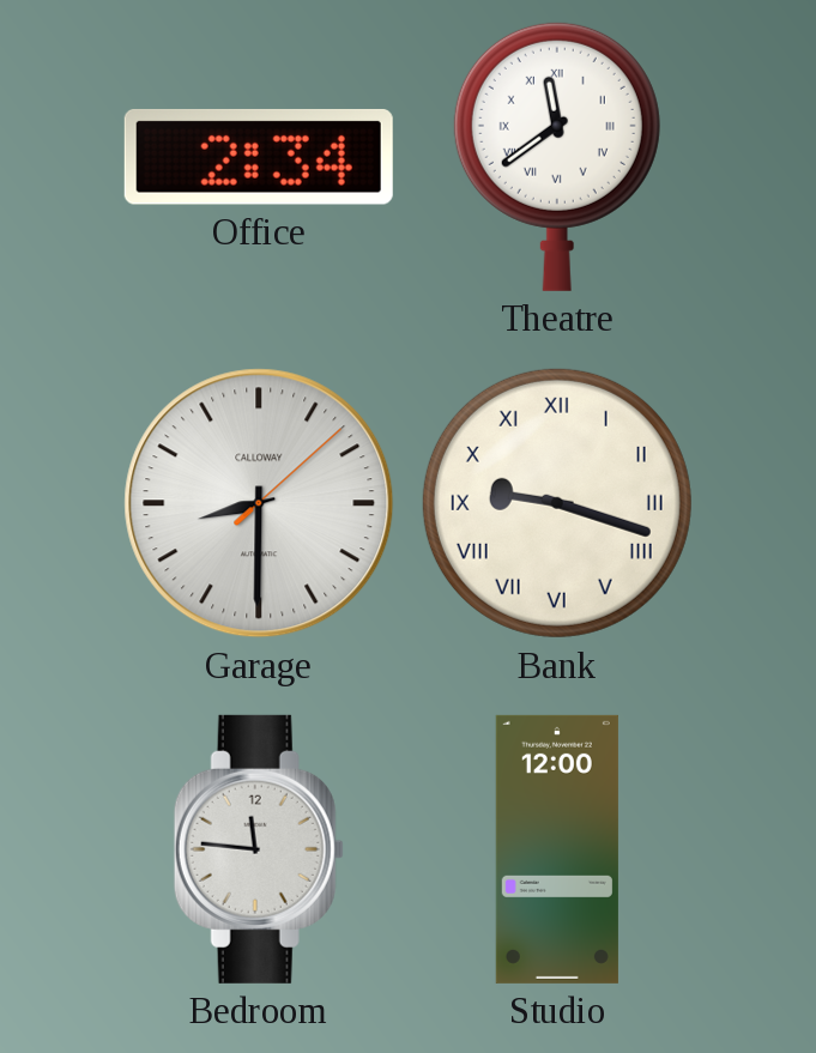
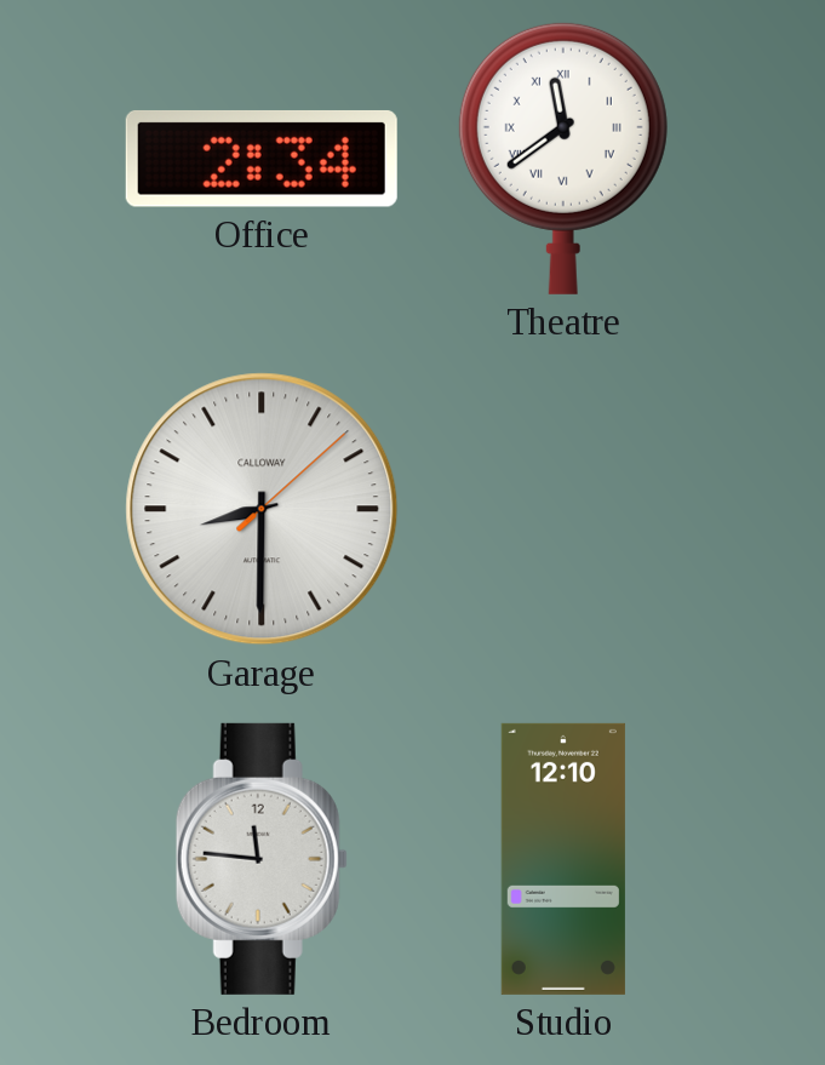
Bank: 9:18 -> none
Studio: 12:00 -> 12:10
